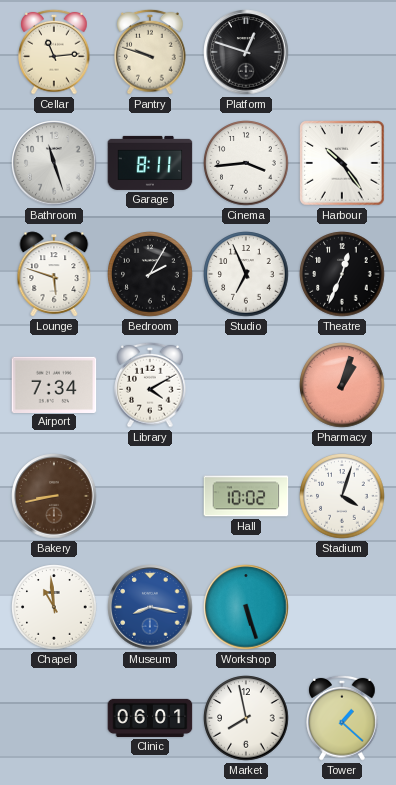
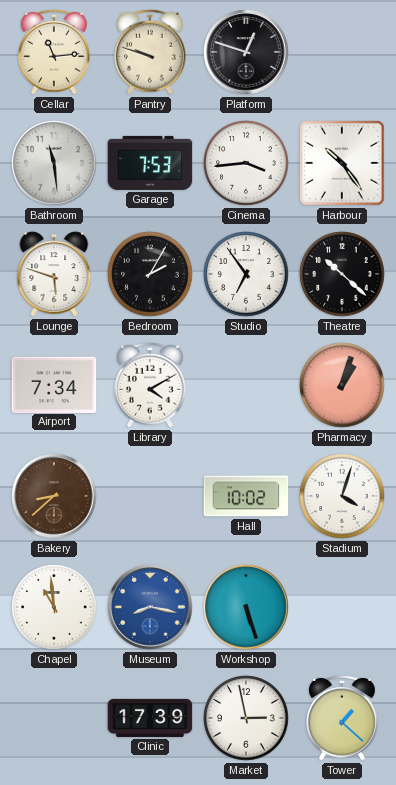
Bathroom: 11:27 -> 11:29
Garage: 8:11 -> 7:53
Studio: 6:56 -> 6:54
Theatre: 12:34 -> 10:22
Bakery: 8:43 -> 8:38
Clinic: 06:01 -> 17:39
Market: 7:58 -> 2:58
